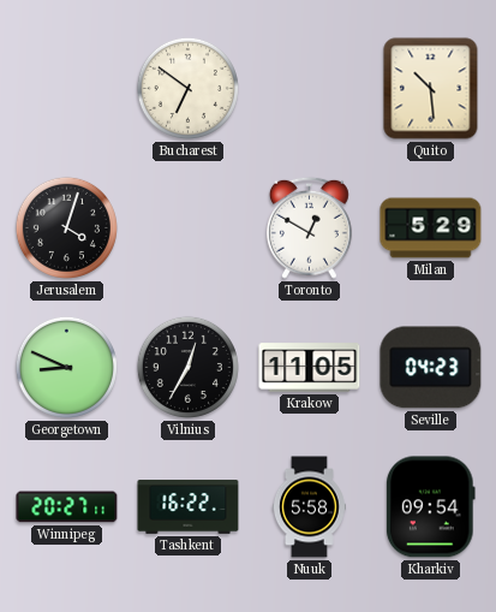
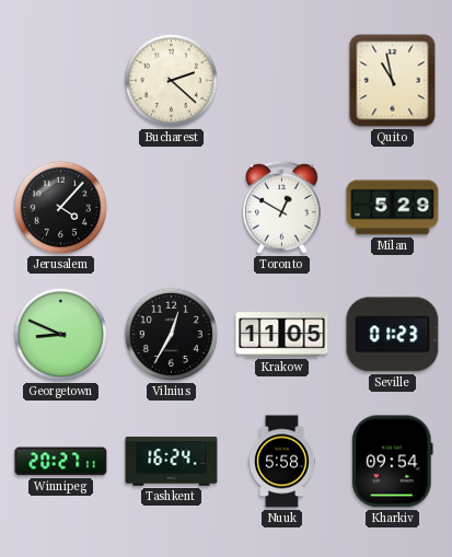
Bucharest: 6:51 -> 2:22
Quito: 10:29 -> 10:58
Jerusalem: 4:03 -> 4:07
Seville: 04:23 -> 01:23
Tashkent: 16:22 -> 16:24
